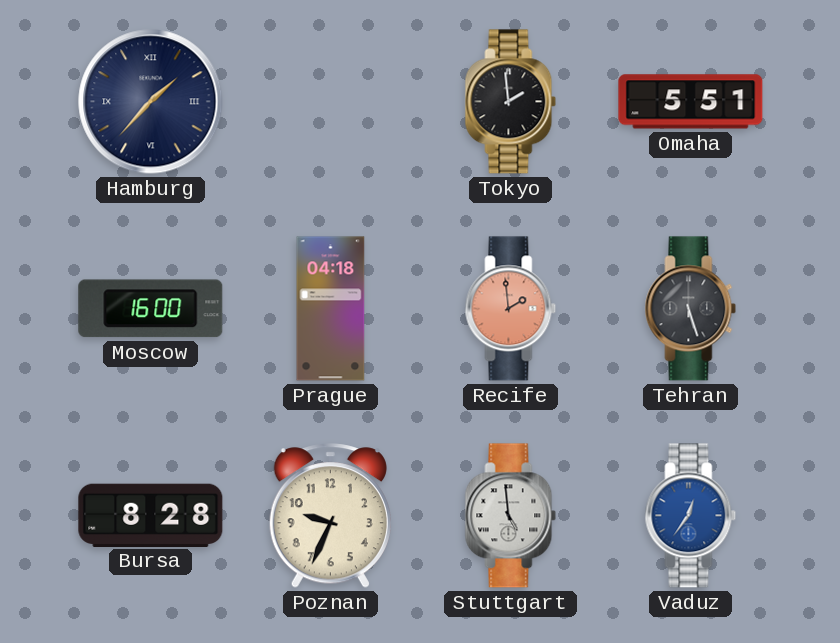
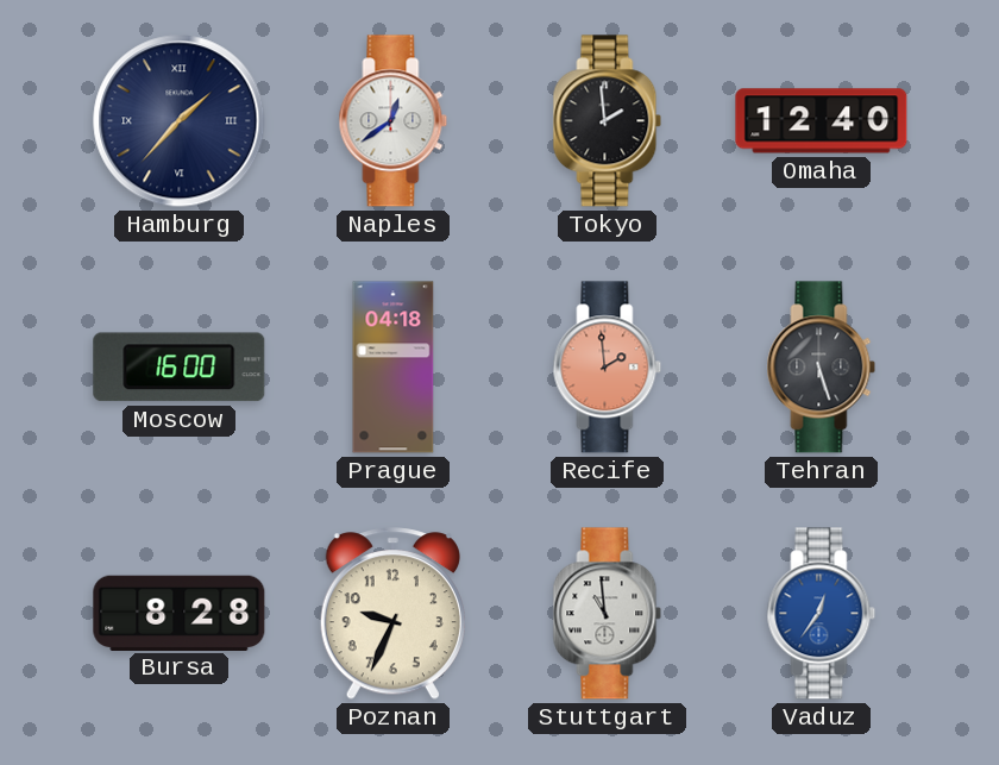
Naples: none -> 12:39
Omaha: 5:51 -> 12:40
Stuttgart: 4:59 -> 10:59
